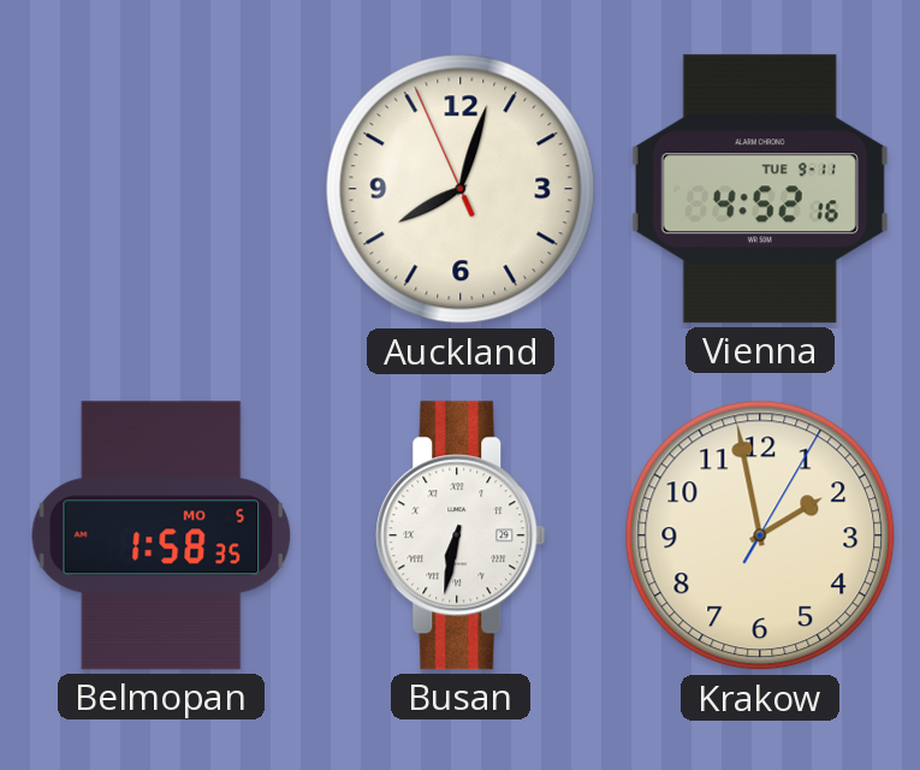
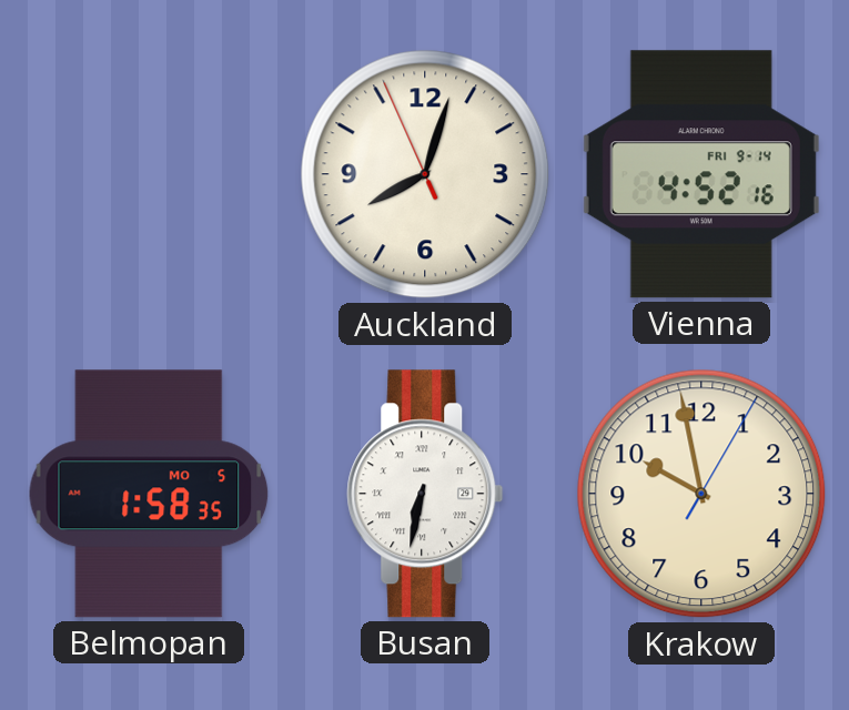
Vienna date: TUE 9-11 -> FRI 9-14
Krakow: 1:58 -> 9:58
